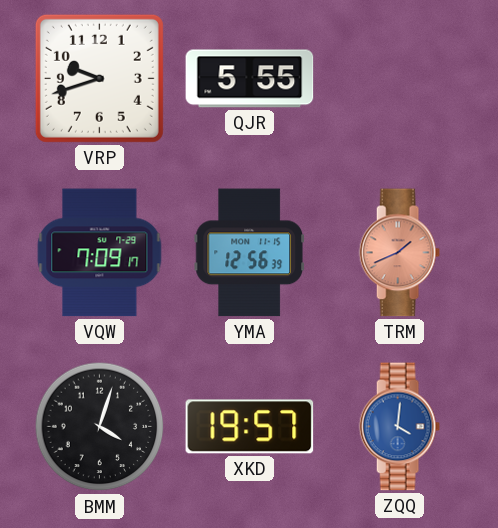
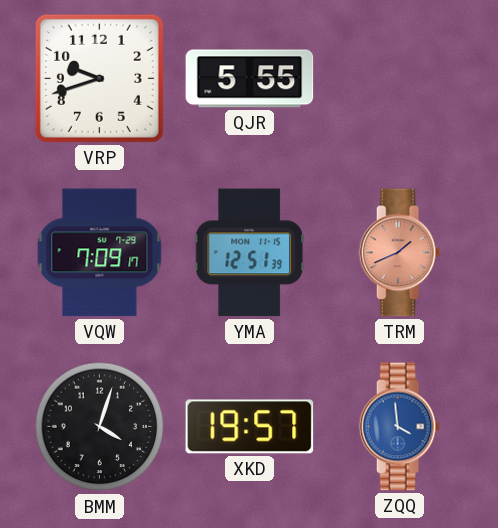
YMA: 12:56 -> 12:51
ZQQ: 4:01 -> 3:59
